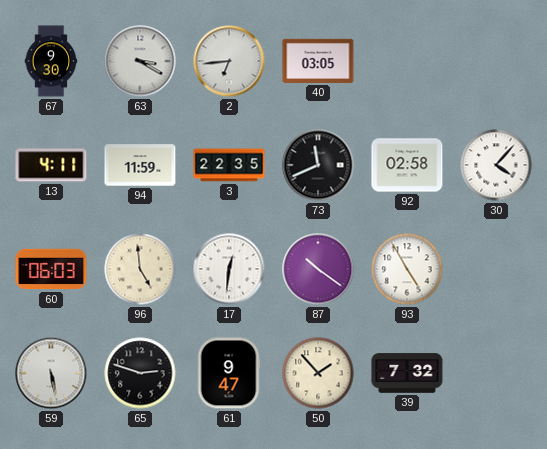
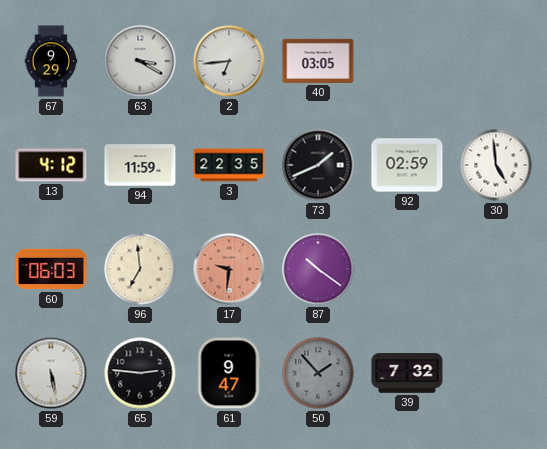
67: 9:30 -> 9:29
13: 4:11 -> 4:12
73: 11:41 -> 1:41
92: 02:58 -> 02:59
30: 4:07 -> 4:59
96: 4:59 -> 6:59
17: 12:31 -> 9:31
17 dial: white -> salmon
93: 4:55 -> none
65: 2:48 -> 2:46
50 dial: cream -> grey
